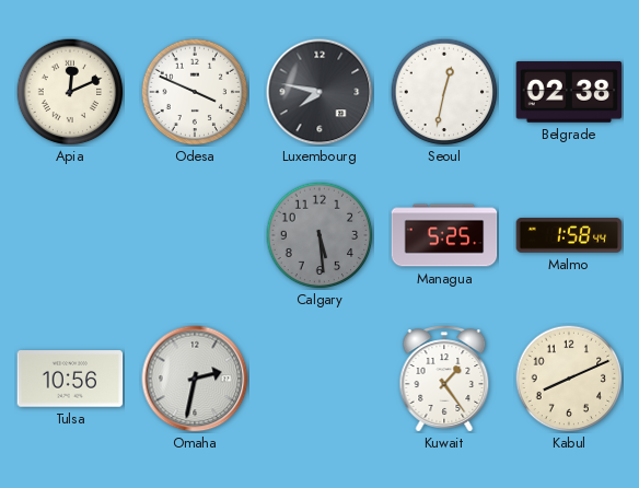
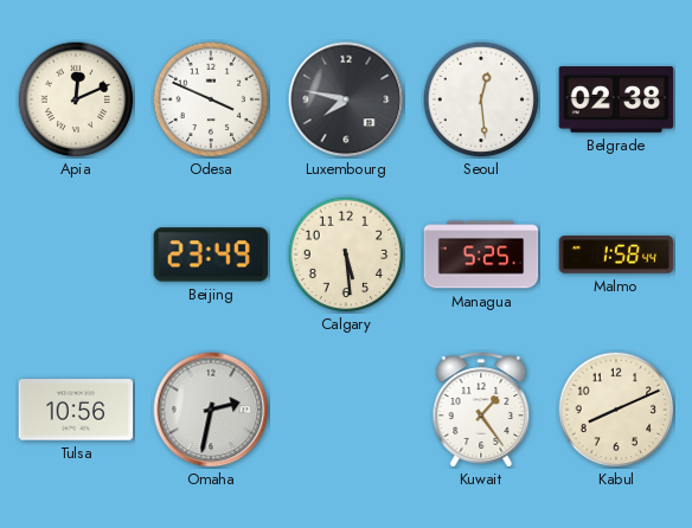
Seoul: 12:32 -> 12:29
Beijing: none -> 23:49
Calgary dial: grey -> cream
